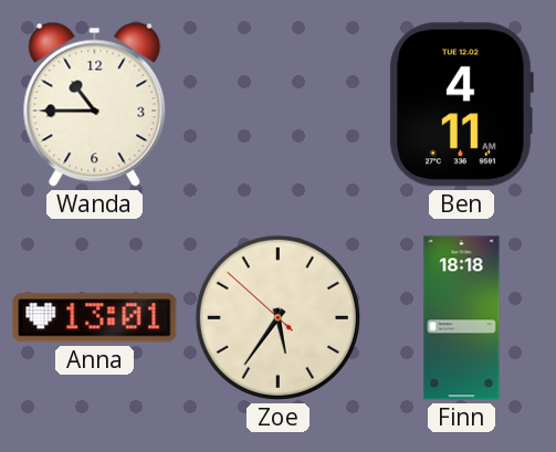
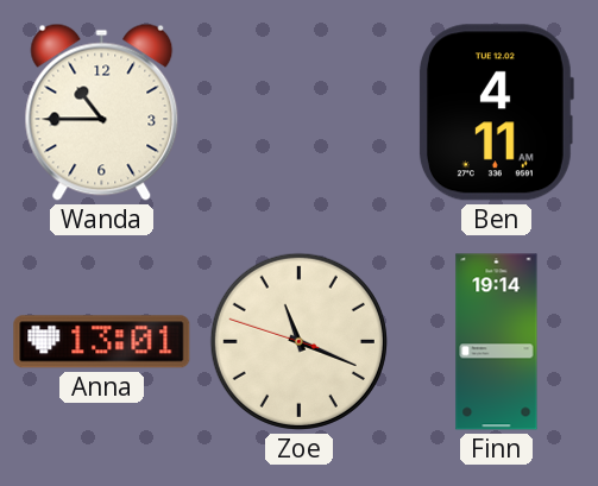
Zoe: 5:35 -> 11:18
Finn: 18:18 -> 19:14
